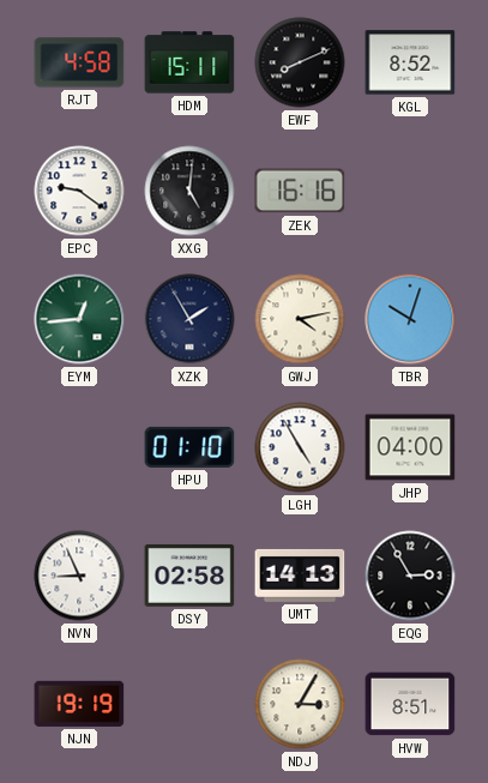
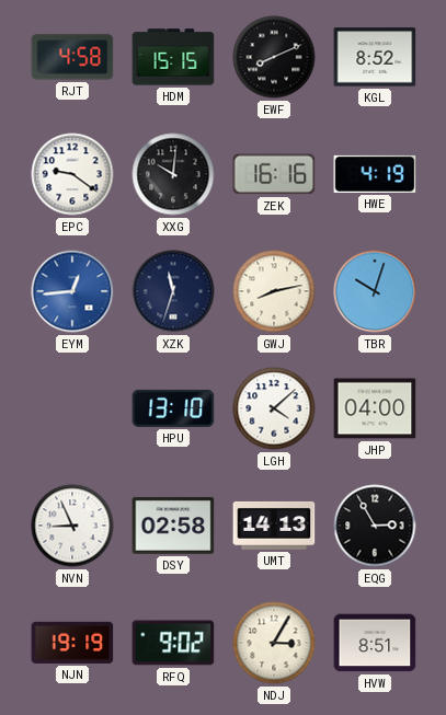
HDM: 15:11 -> 15:15
XXG: 5:01 -> 10:01
HWE: none -> 4:19
EYM dial: green -> blue
XZK: 1:55 -> 11:33
GWJ: 4:13 -> 8:13
HPU: 01:10 -> 13:10
LGH: 4:55 -> 4:08
RFQ: none -> 9:02
